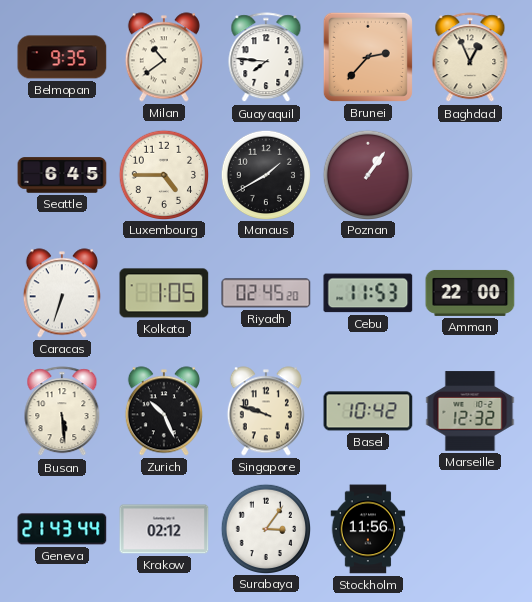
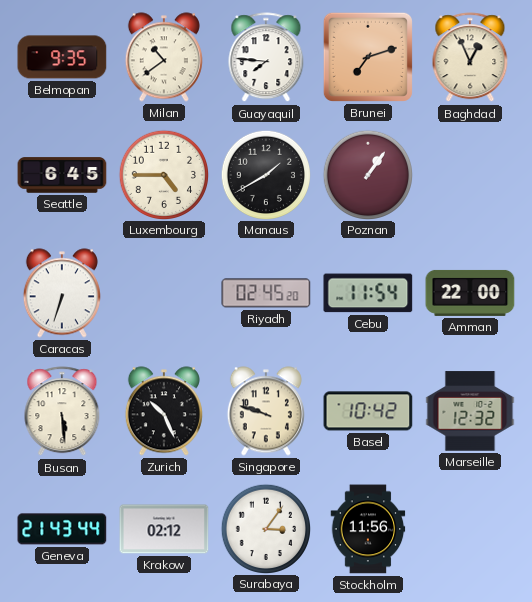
Brunei: 2:37 -> 7:12
Kolkata: 1:05 -> none
Cebu: 11:53 -> 11:54
